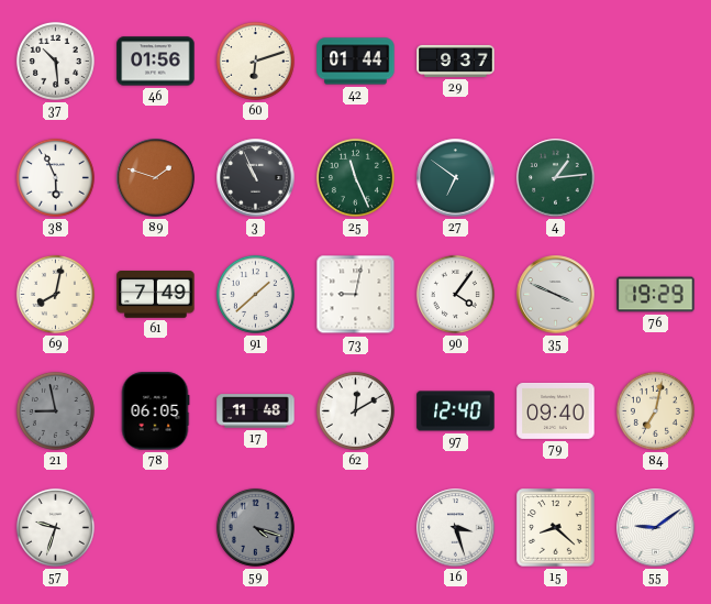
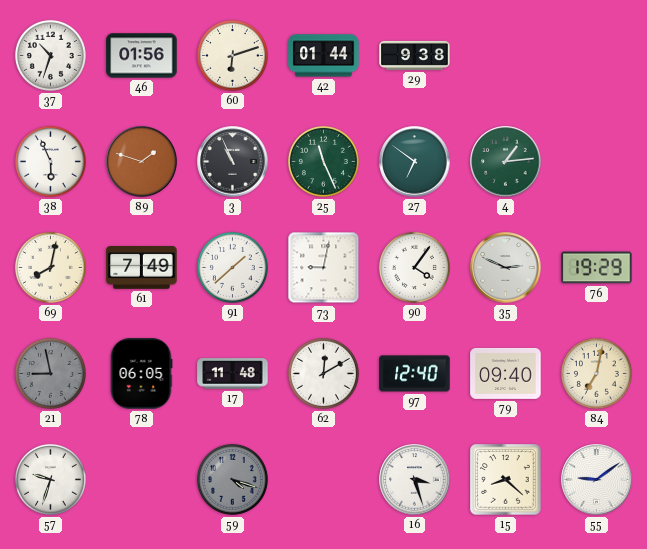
37: 10:29 -> 10:33
29: 9:37 -> 9:38
35: 3:49 -> 2:49
